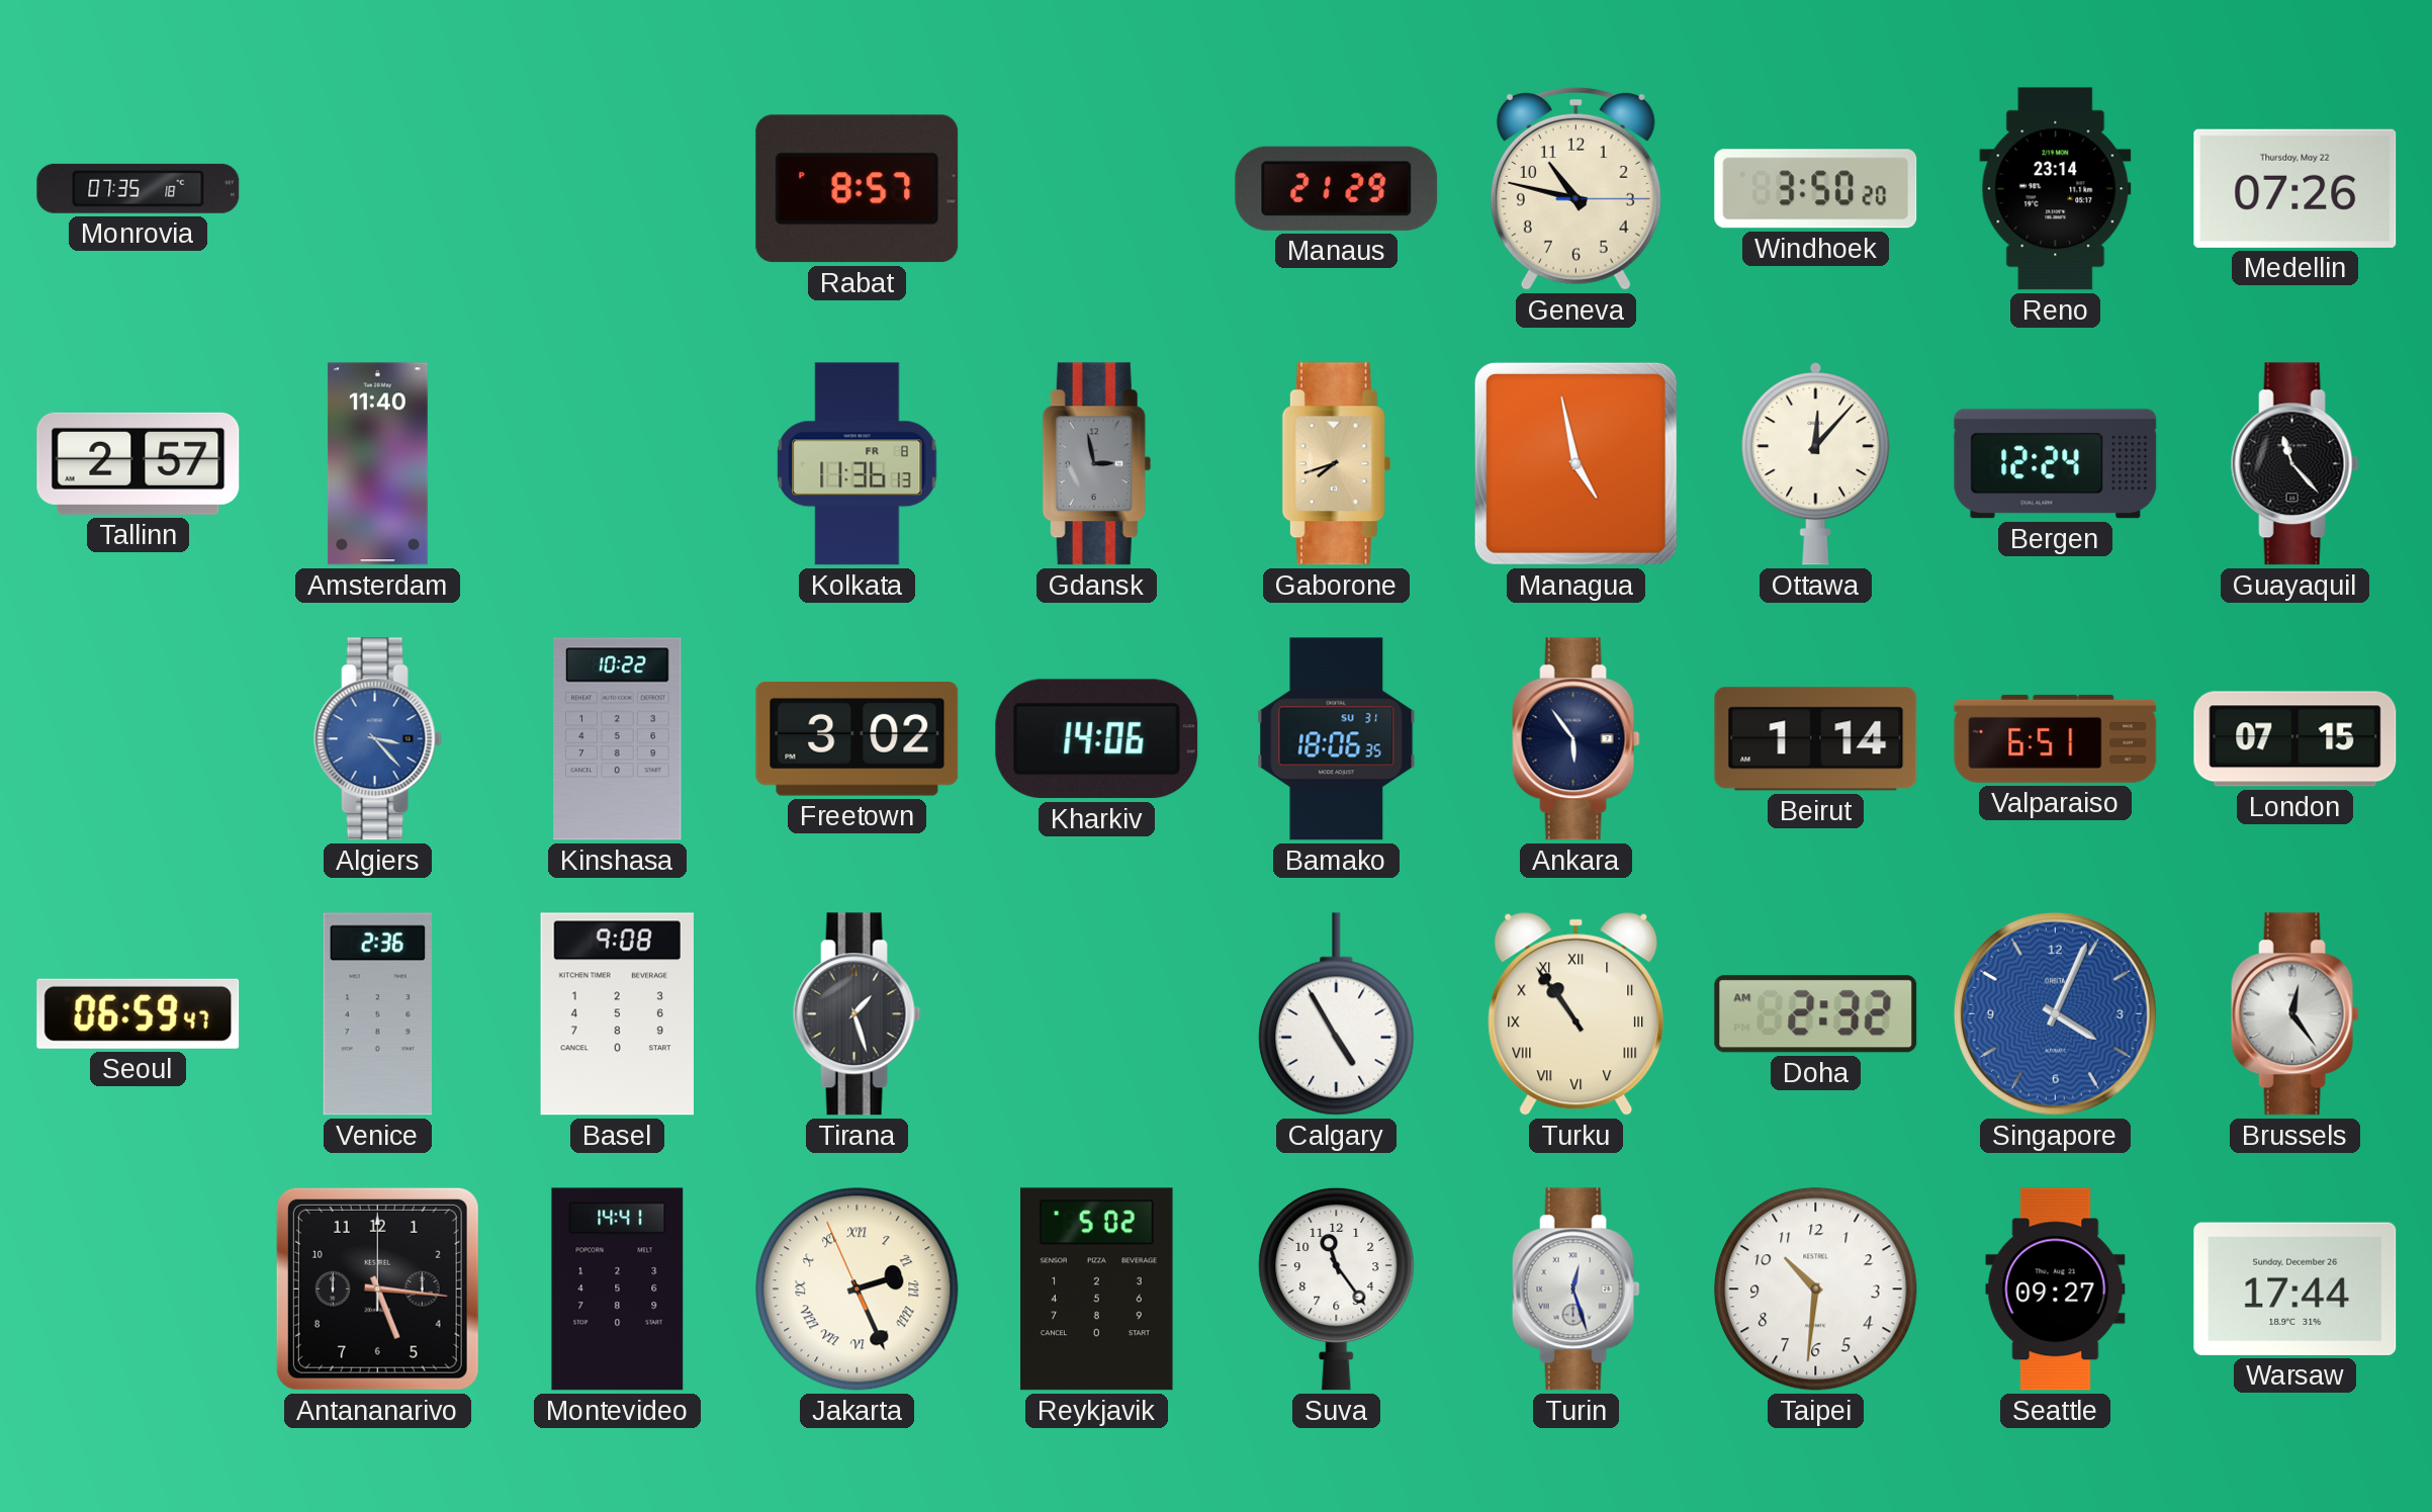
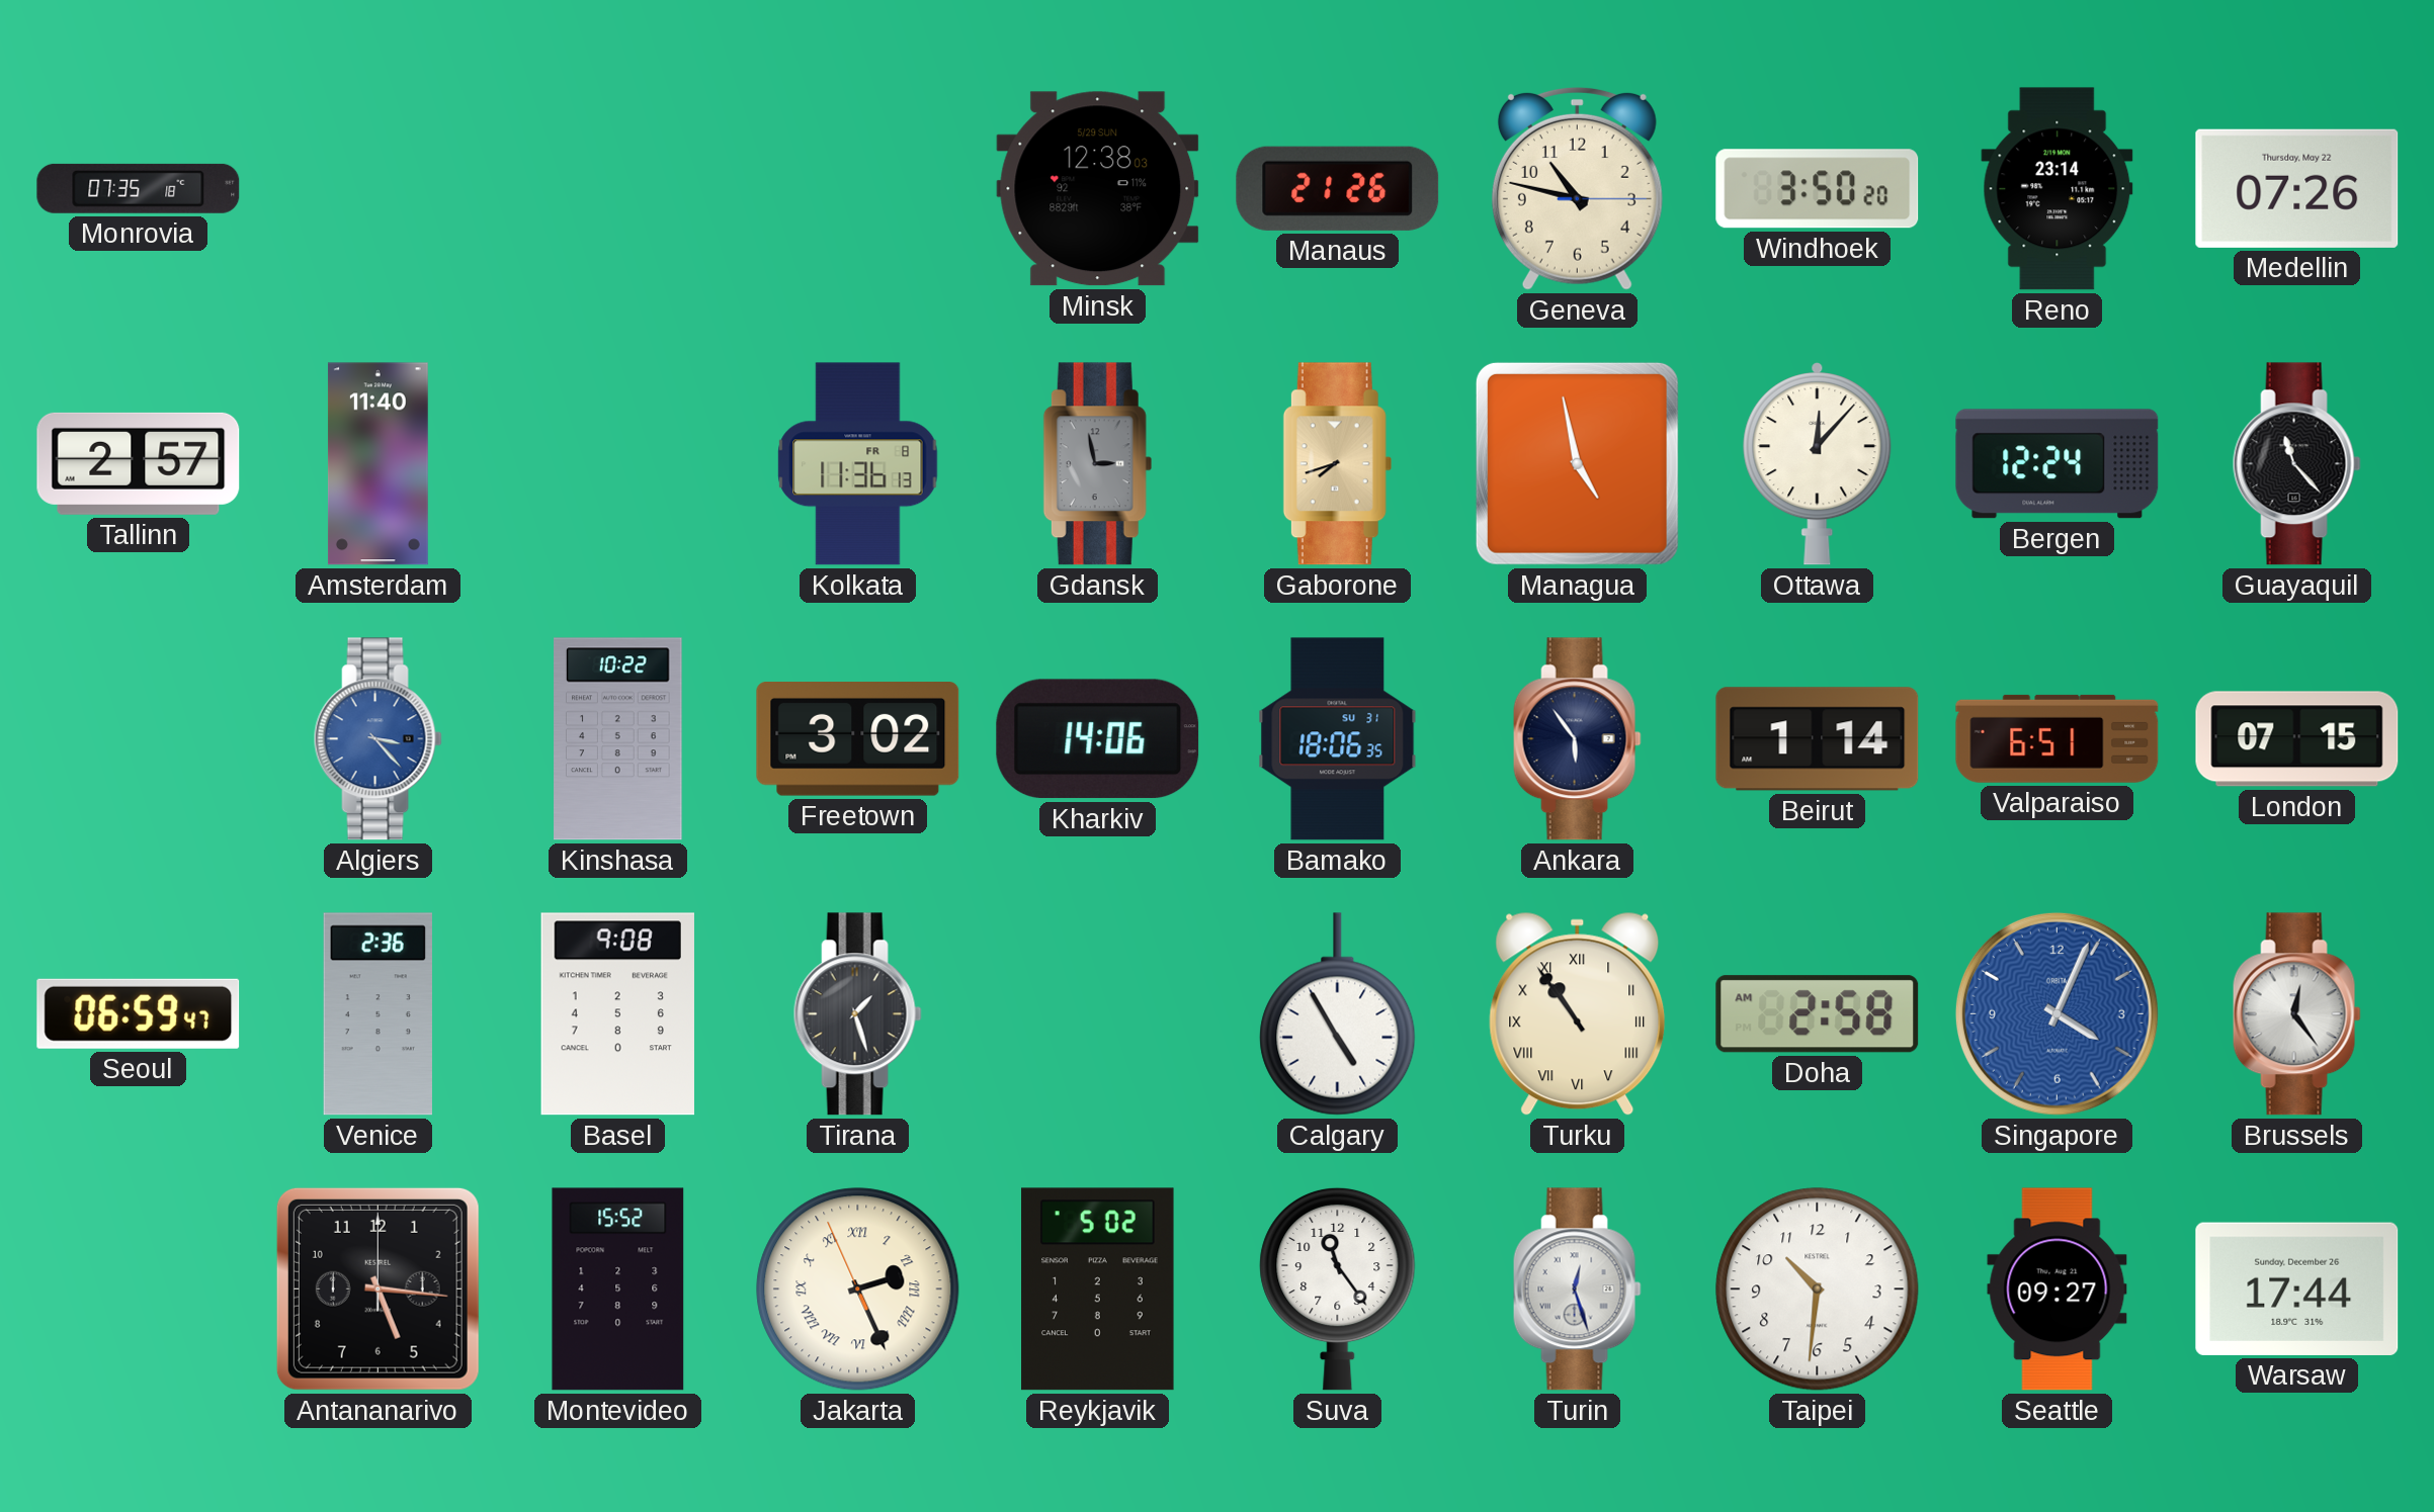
Rabat: 8:57 -> none
Minsk: none -> 12:38
Manaus: 21:29 -> 21:26
Doha: 2:32 -> 2:58
Montevideo: 14:41 -> 15:52
